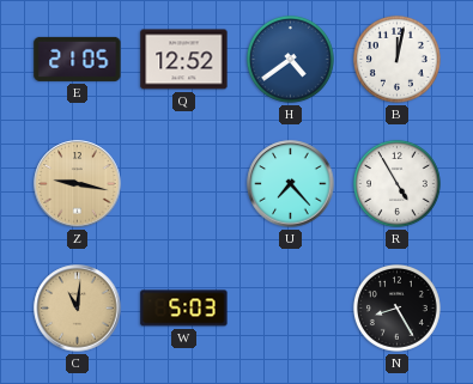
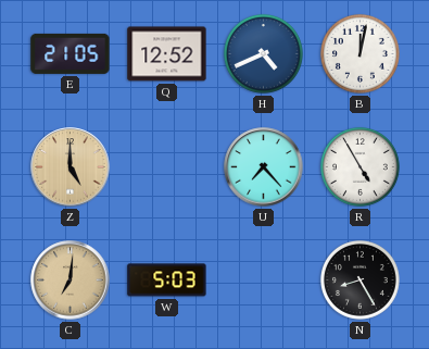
H: 4:39 -> 4:41
Z: 9:17 -> 5:00
C: 11:01 -> 7:01
